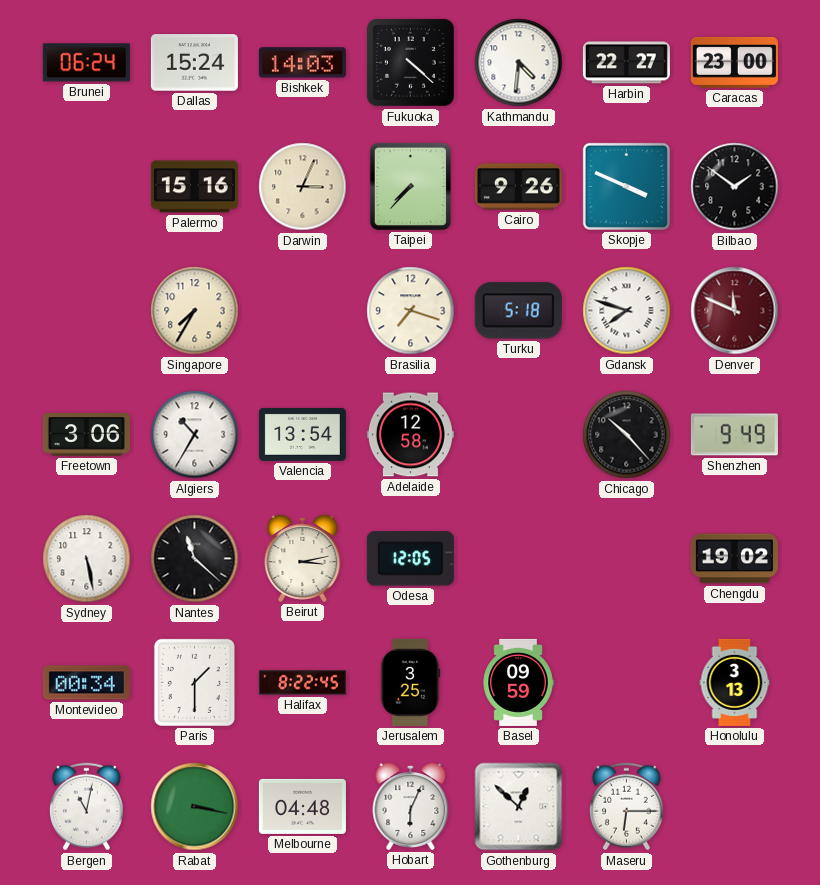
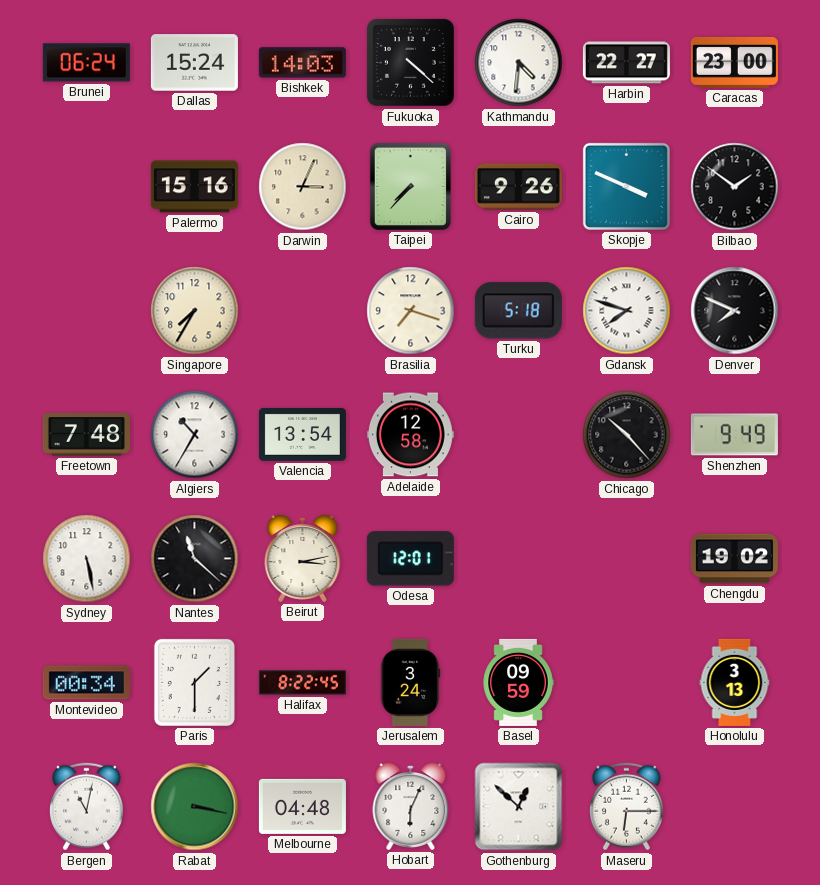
Denver: 11:49 -> 7:49
Denver dial: burgundy -> black
Freetown: 3:06 -> 7:48
Odesa: 12:05 -> 12:01
Jerusalem: 3:25 -> 3:24
